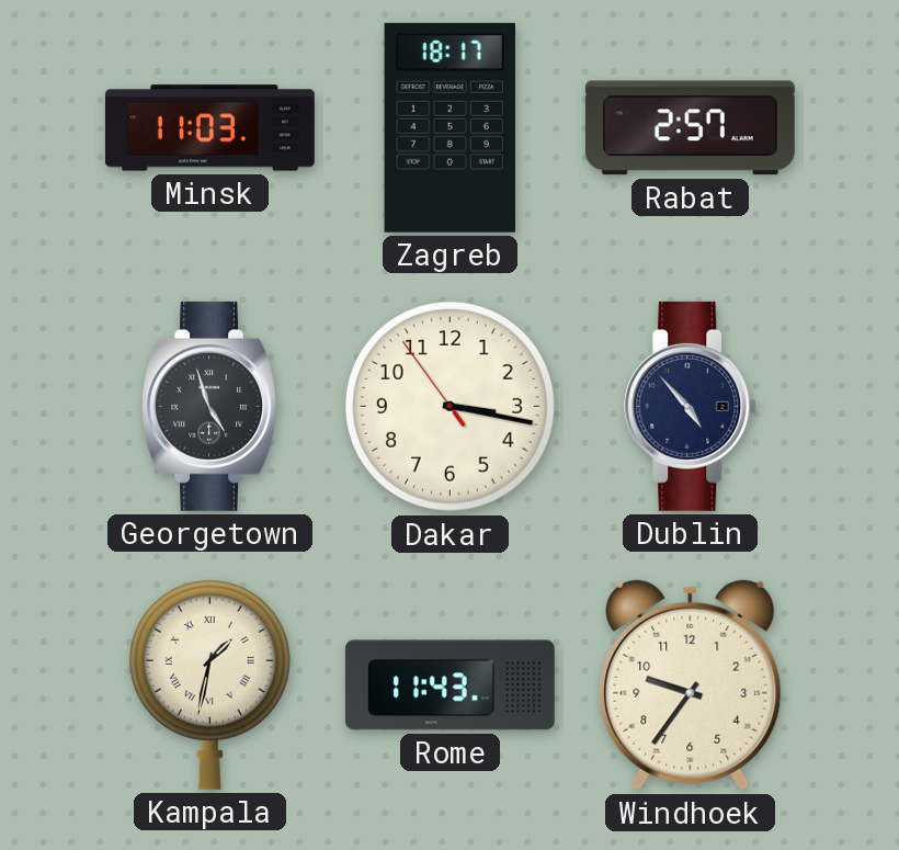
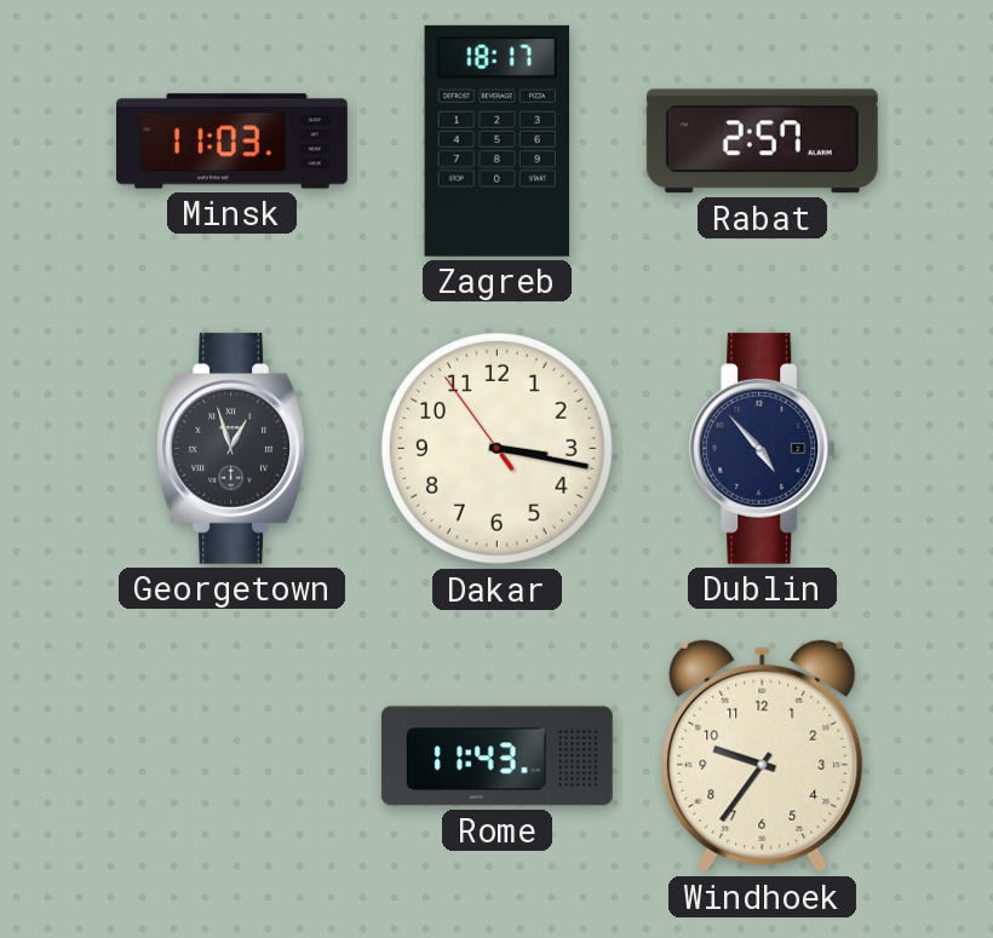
Georgetown: 4:57 -> 12:57
Kampala: 1:32 -> none
